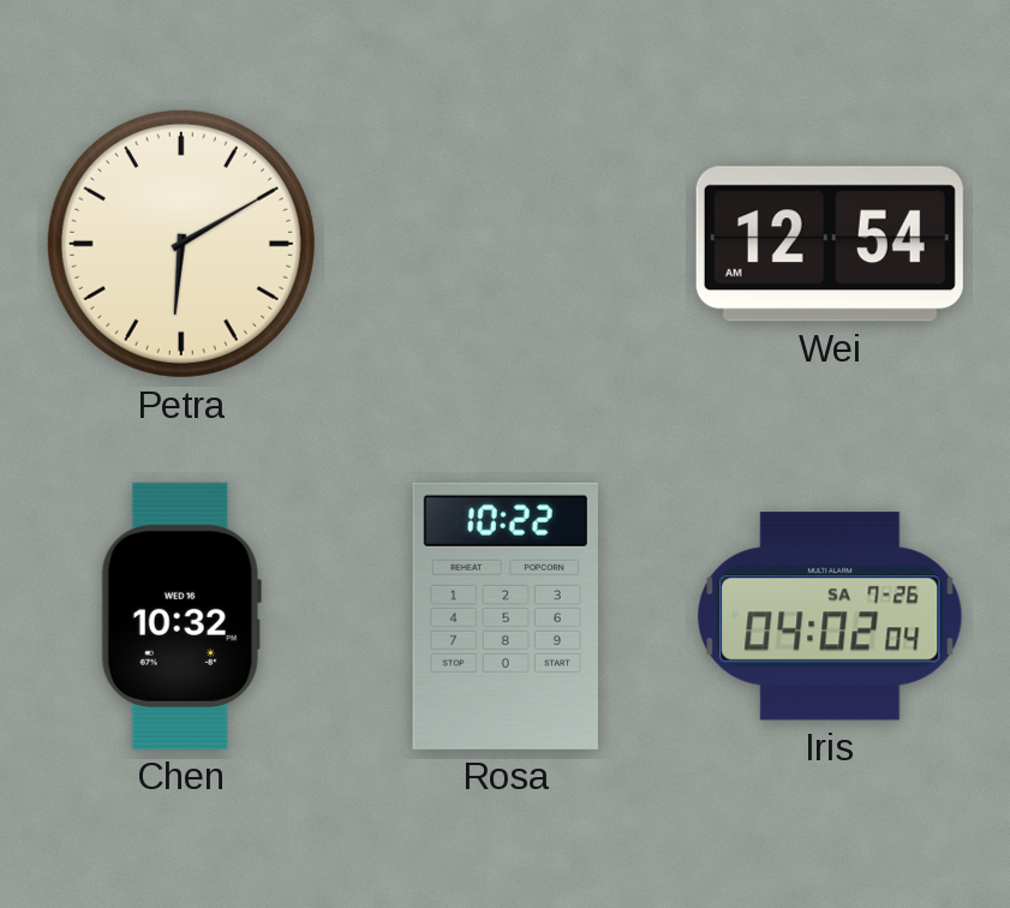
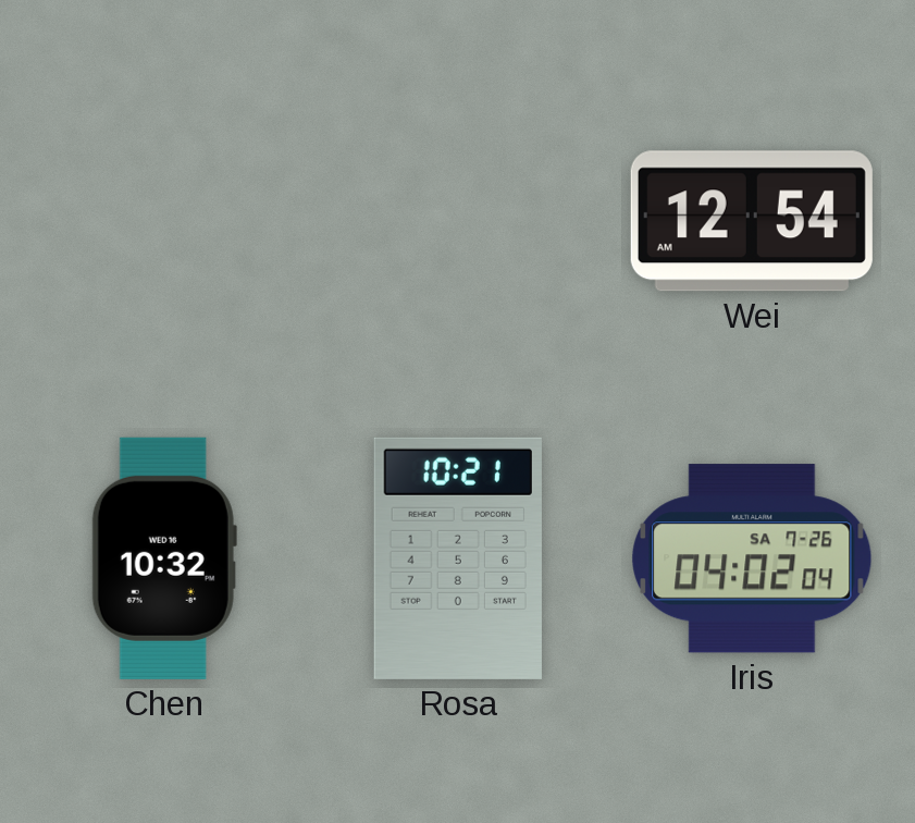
Petra: 6:10 -> none
Rosa: 10:22 -> 10:21
